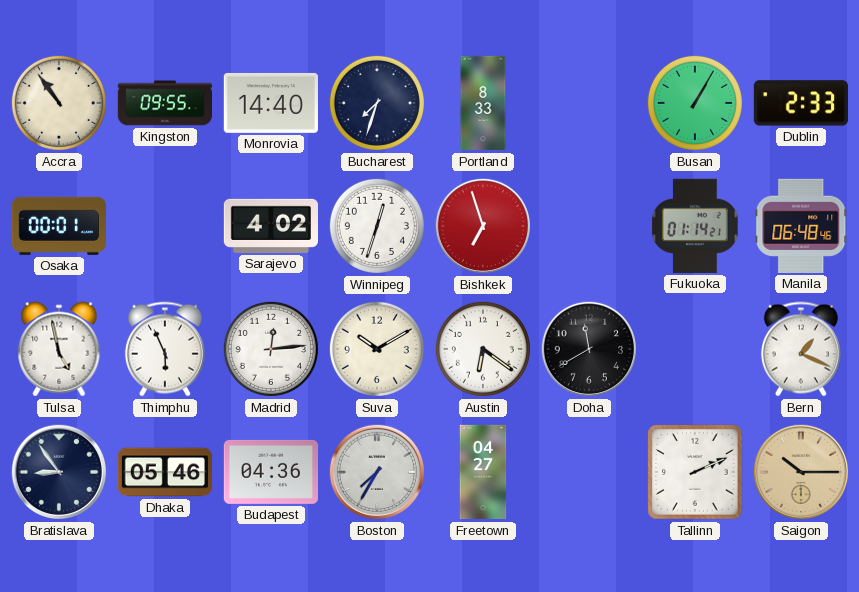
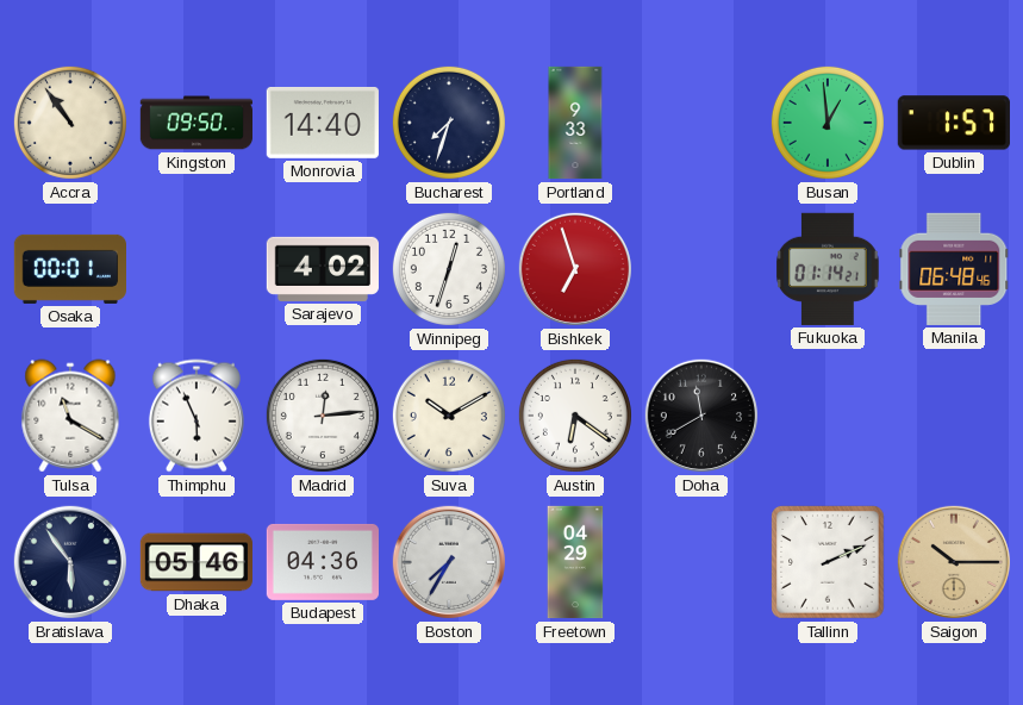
Kingston: 09:55 -> 09:50
Portland: 8:33 -> 9:33
Busan: 1:05 -> 12:59
Dublin: 2:33 -> 1:57
Tulsa: 4:58 -> 11:20
Bern: 1:19 -> none
Bratislava: 8:54 -> 5:54
Freetown: 04:27 -> 04:29
